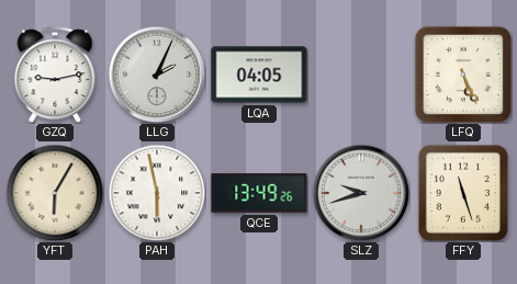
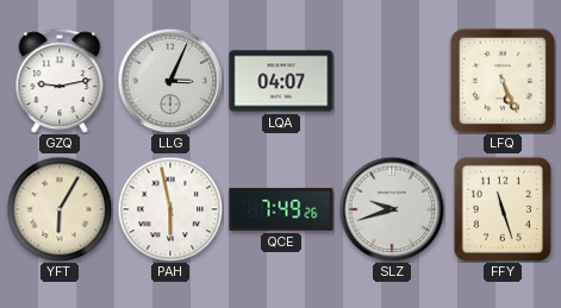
LLG: 2:04 -> 3:04
LQA: 04:05 -> 04:07
QCE: 13:49 -> 7:49
